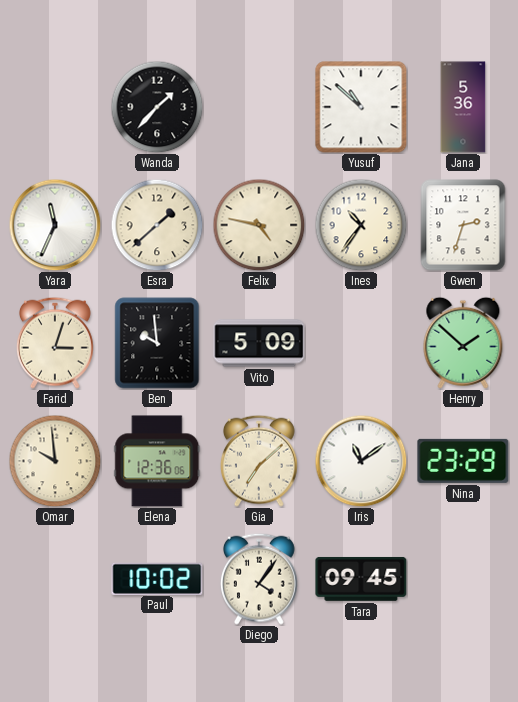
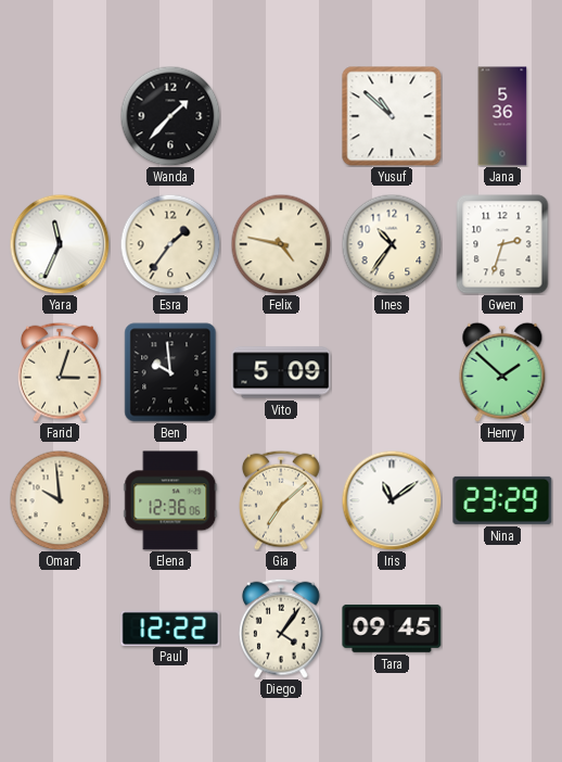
Esra: 1:38 -> 1:36
Paul: 10:02 -> 12:22
